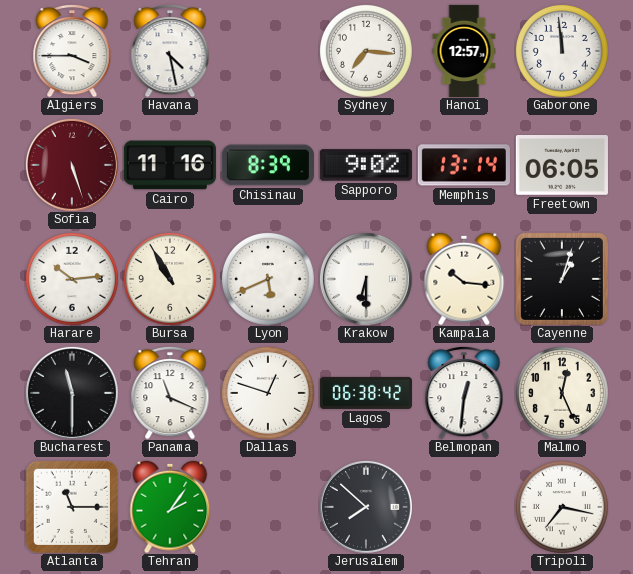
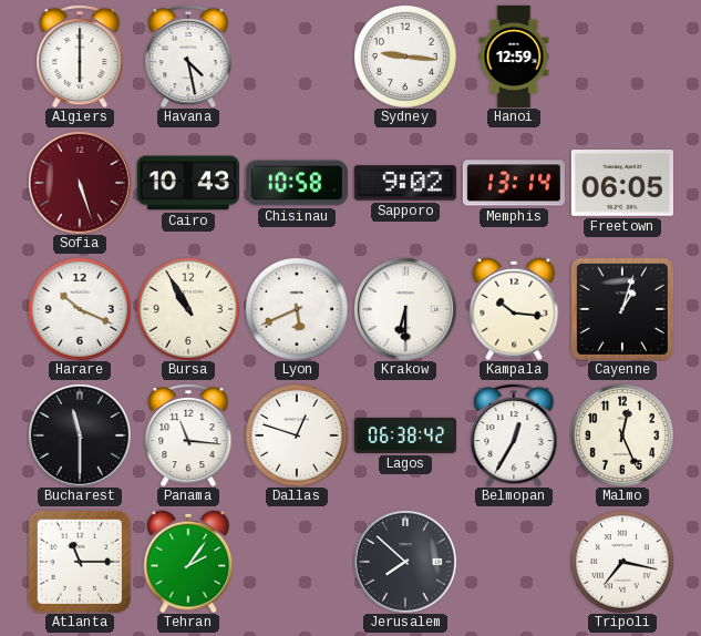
Algiers: 3:45 -> 6:00
Sydney: 7:16 -> 9:16
Hanoi: 12:57 -> 12:59
Gaborone: 11:59 -> none
Cairo: 11:16 -> 10:43
Chisinau: 8:39 -> 10:58
Harare: 10:14 -> 10:19
Panama: 11:19 -> 11:16
Belmopan: 12:31 -> 12:35
